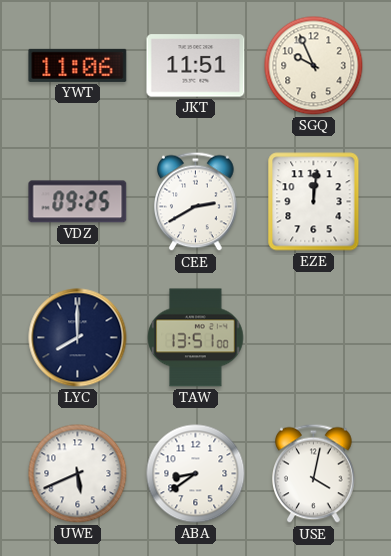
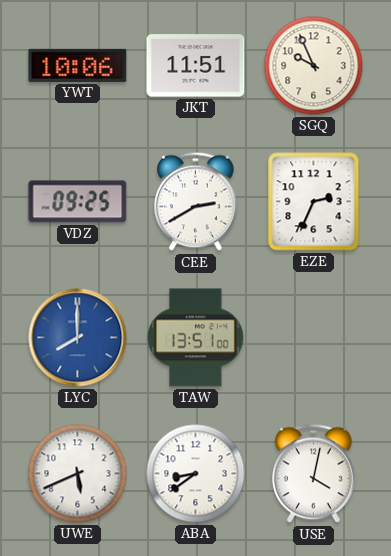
YWT: 11:06 -> 10:06
EZE: 12:01 -> 2:34
LYC dial: navy -> blue
